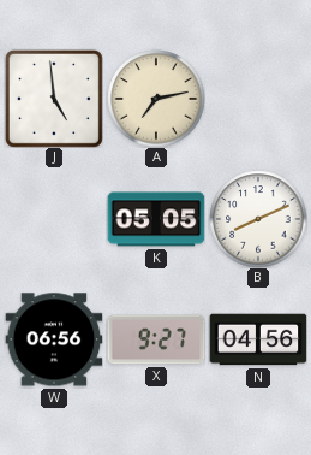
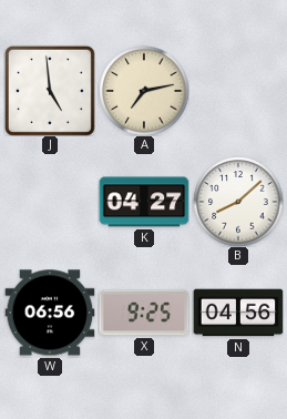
K: 05:05 -> 04:27
B: 8:11 -> 8:08
X: 9:27 -> 9:25
